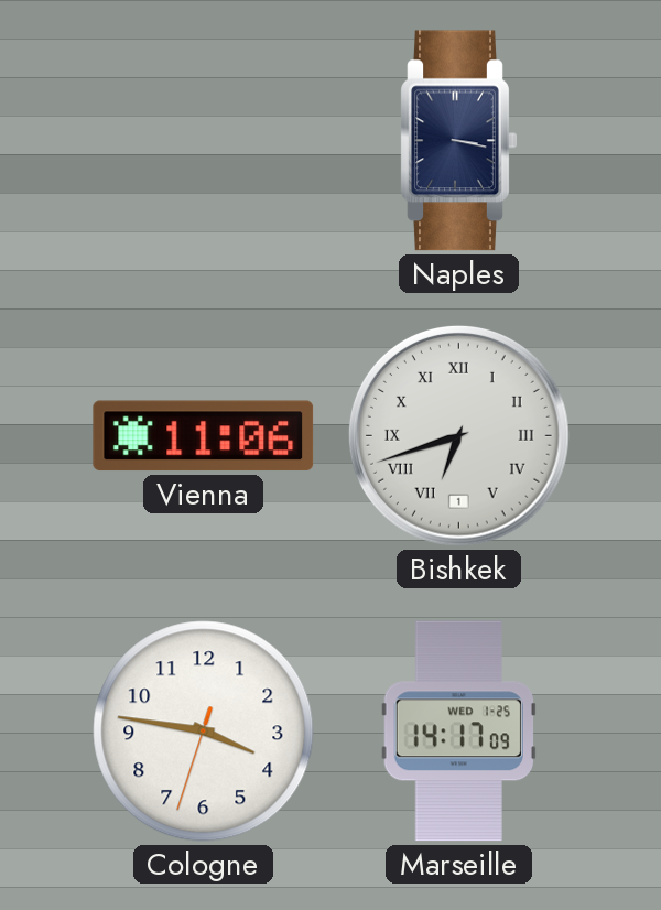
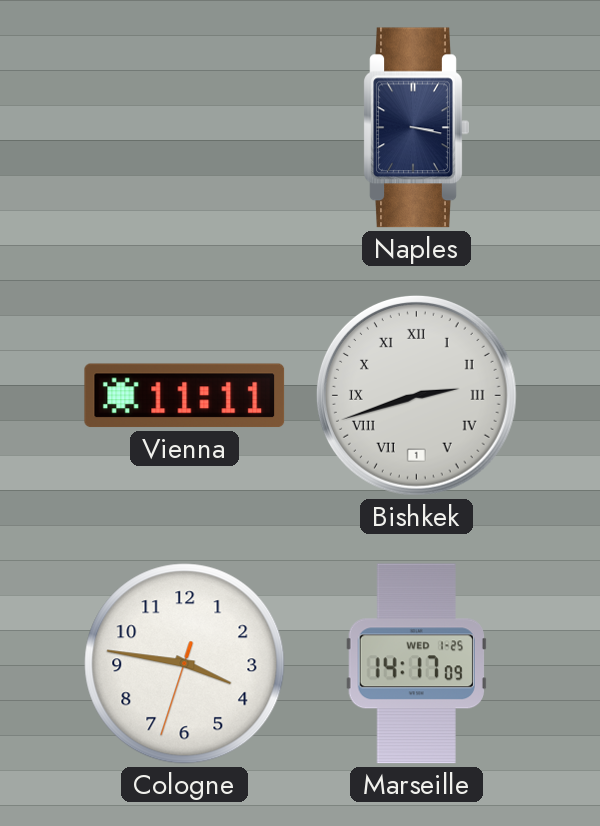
Vienna: 11:06 -> 11:11
Bishkek: 6:42 -> 2:42
